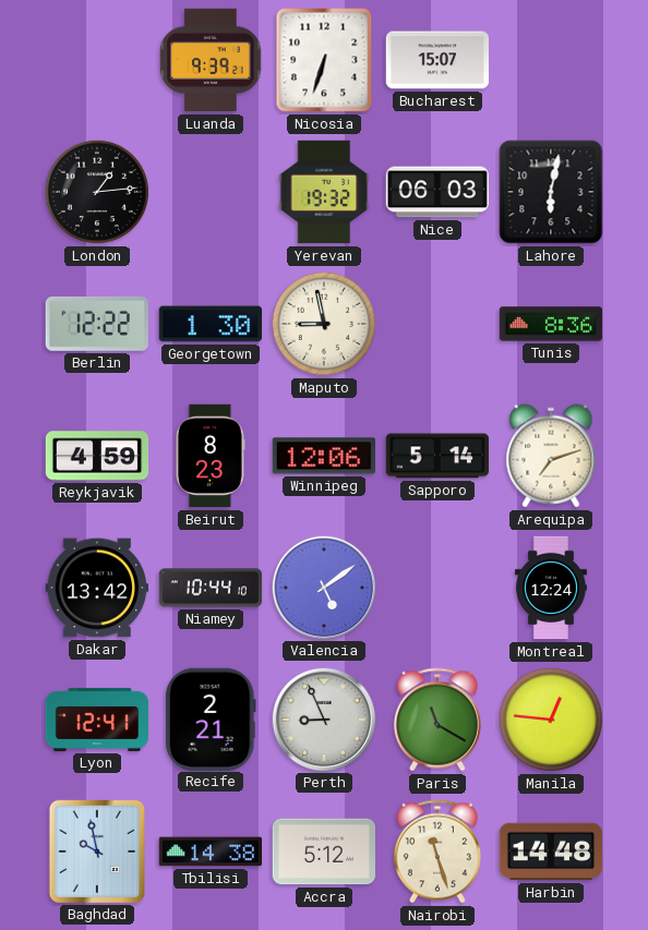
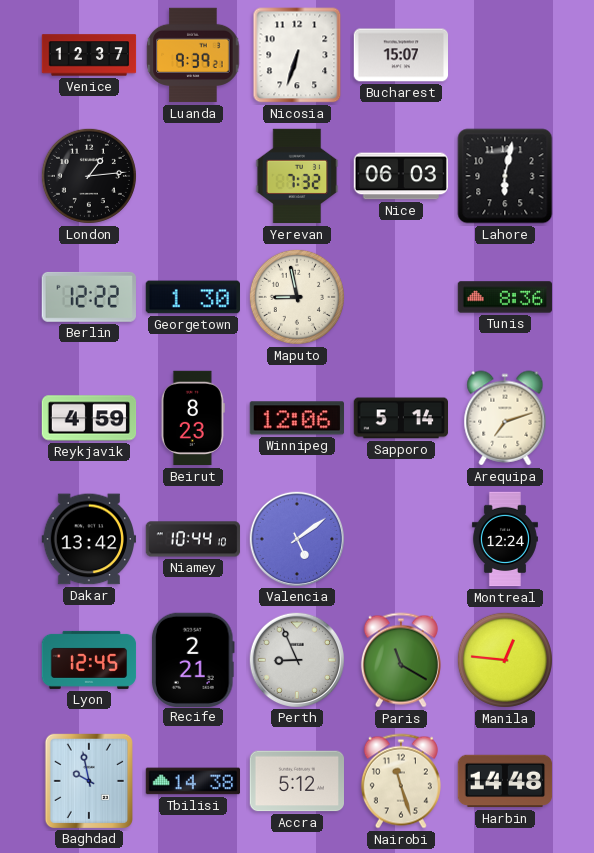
Venice: none -> 12:37
Yerevan: 19:32 -> 7:32
Lyon: 12:41 -> 12:45
